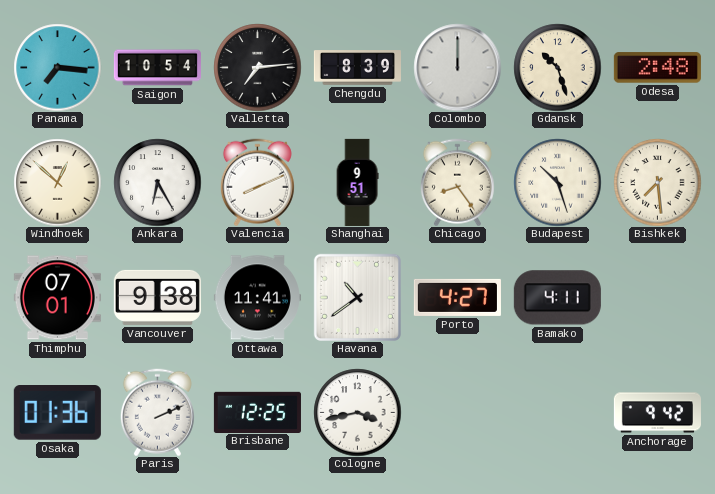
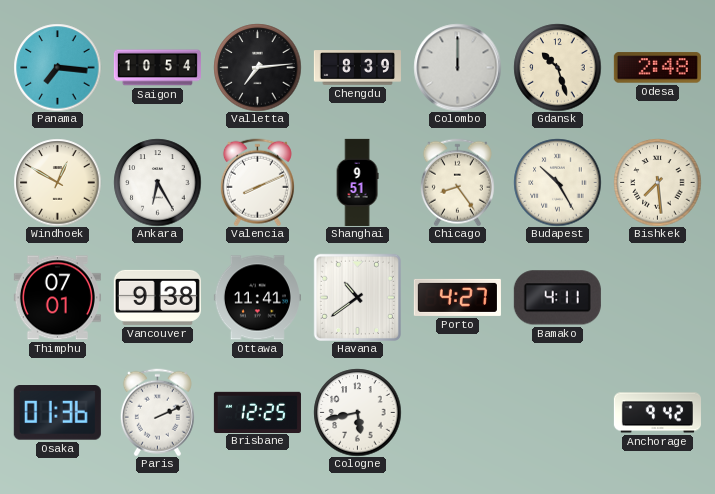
Windhoek: 12:52 -> 12:50
Budapest: 10:27 -> 10:25
Cologne: 3:43 -> 5:43
